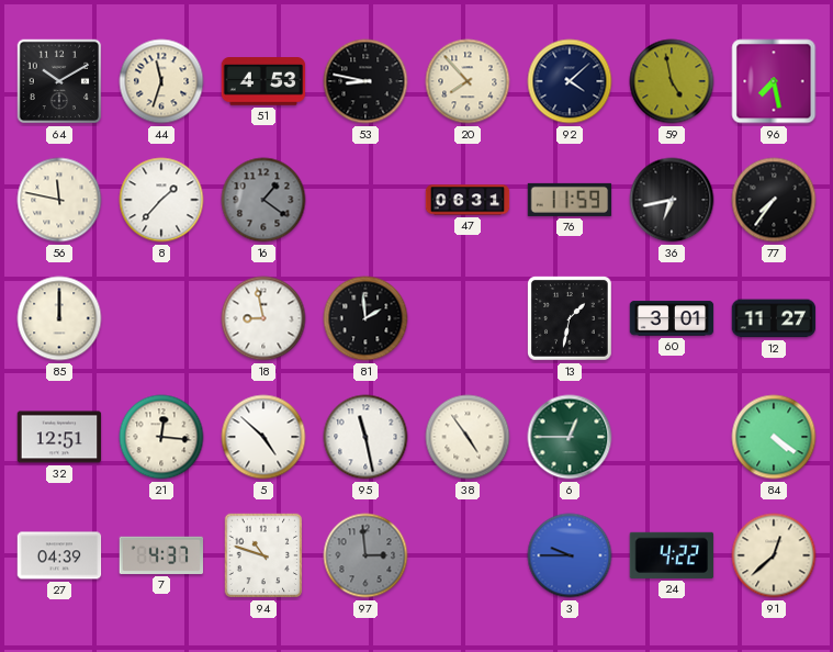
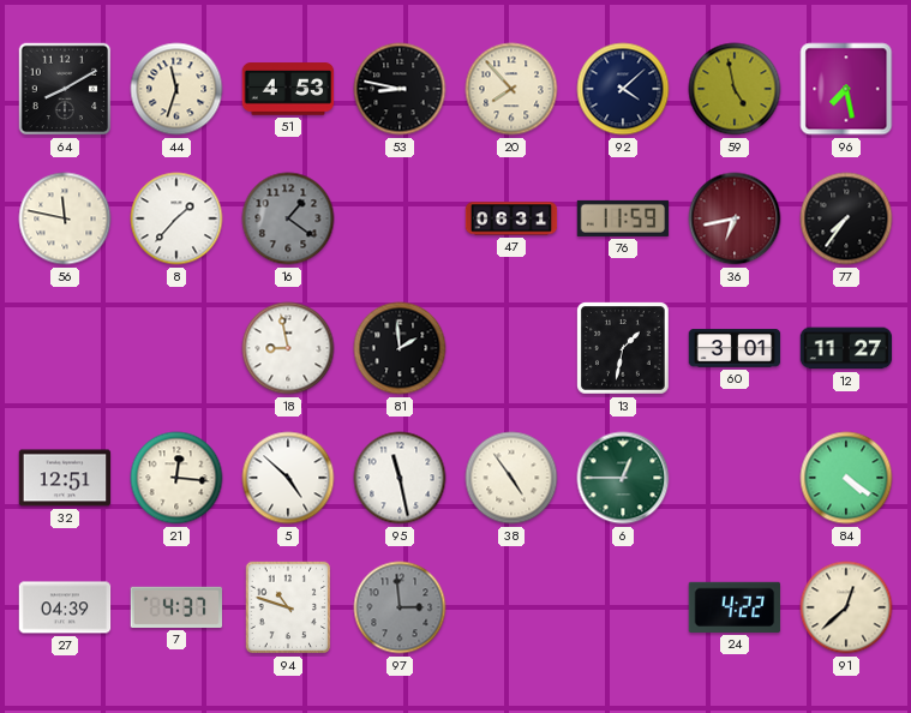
64: 10:10 -> 8:10
36 dial: black -> burgundy
85: 12:00 -> none
3: 9:45 -> none
